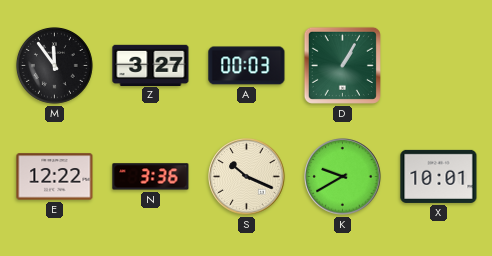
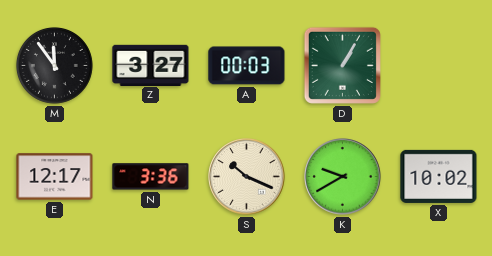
E: 12:22 -> 12:17
X: 10:01 -> 10:02
